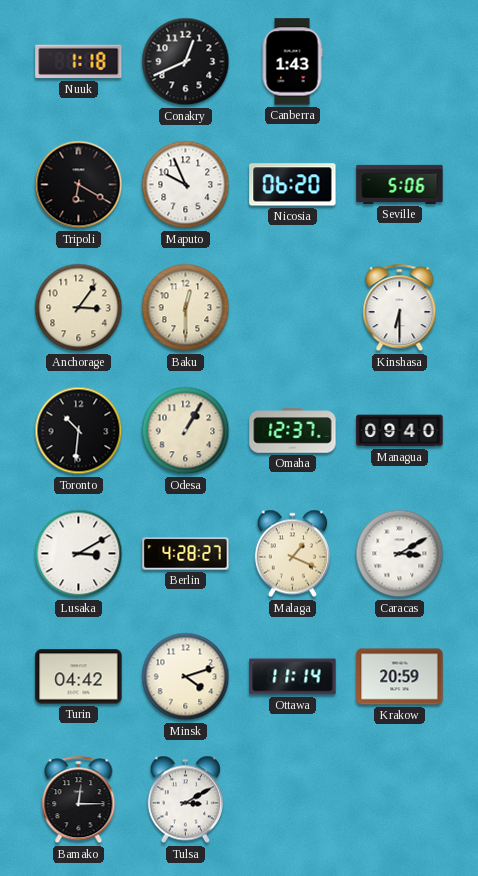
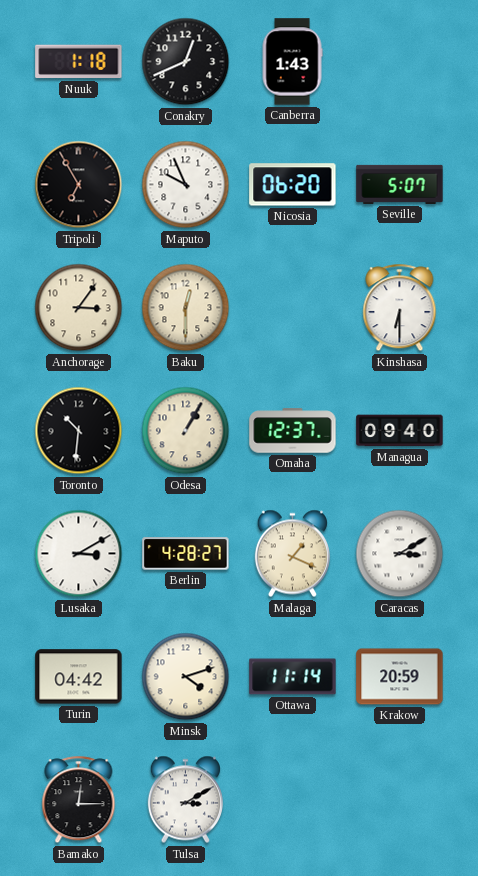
Tripoli: 6:20 -> 6:55
Seville: 5:06 -> 5:07
